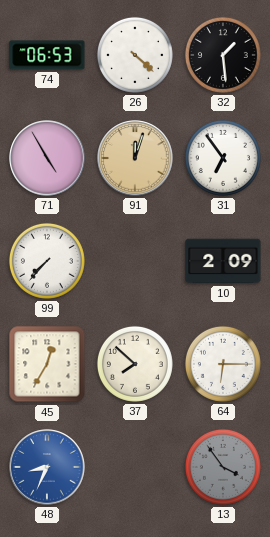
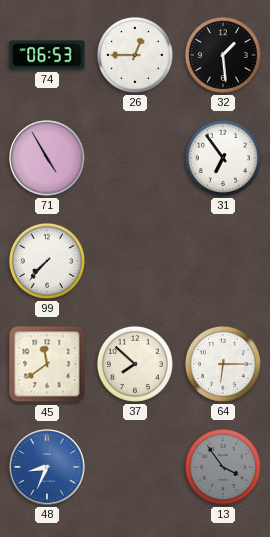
26: 4:22 -> 12:45
91: 12:03 -> none
10: 2:09 -> none
45: 12:35 -> 11:39
